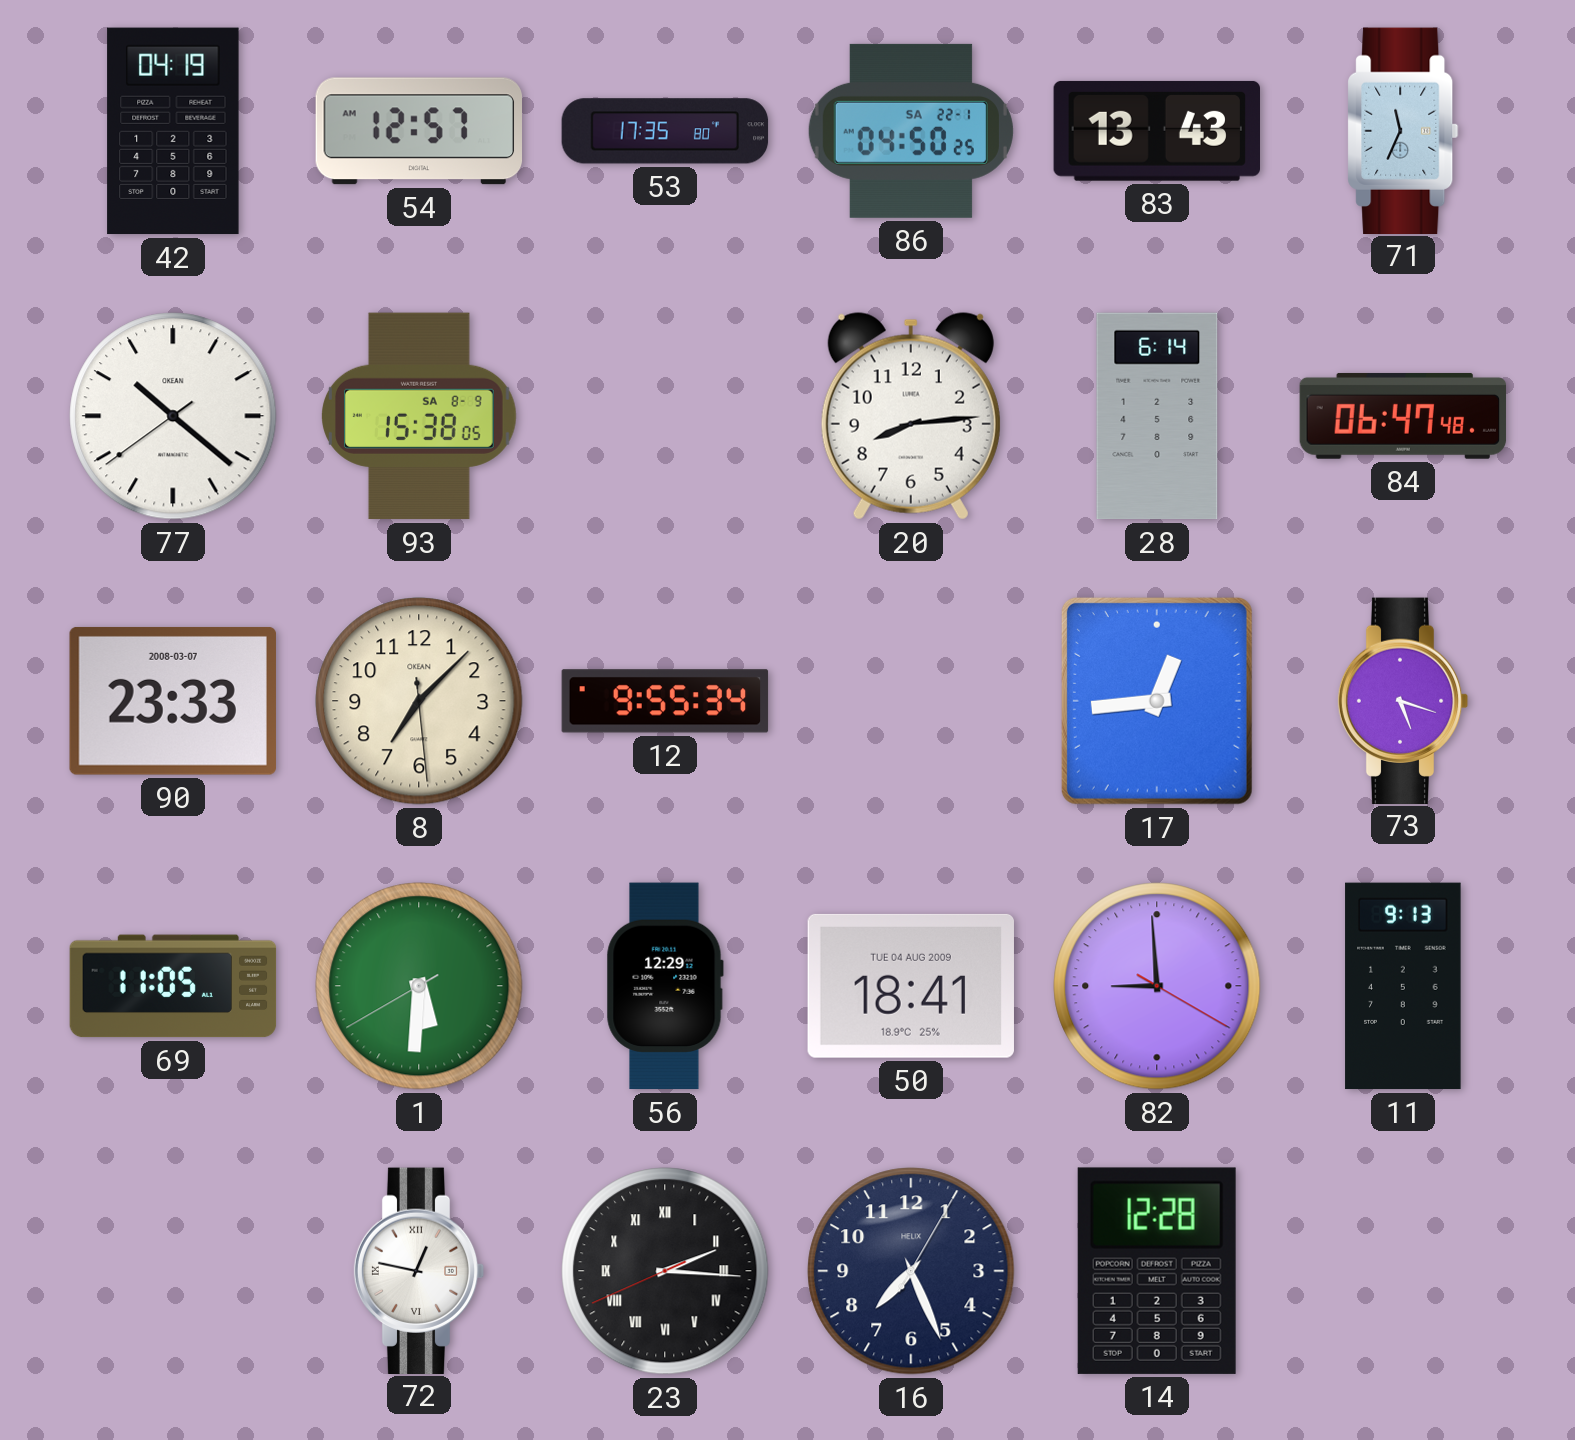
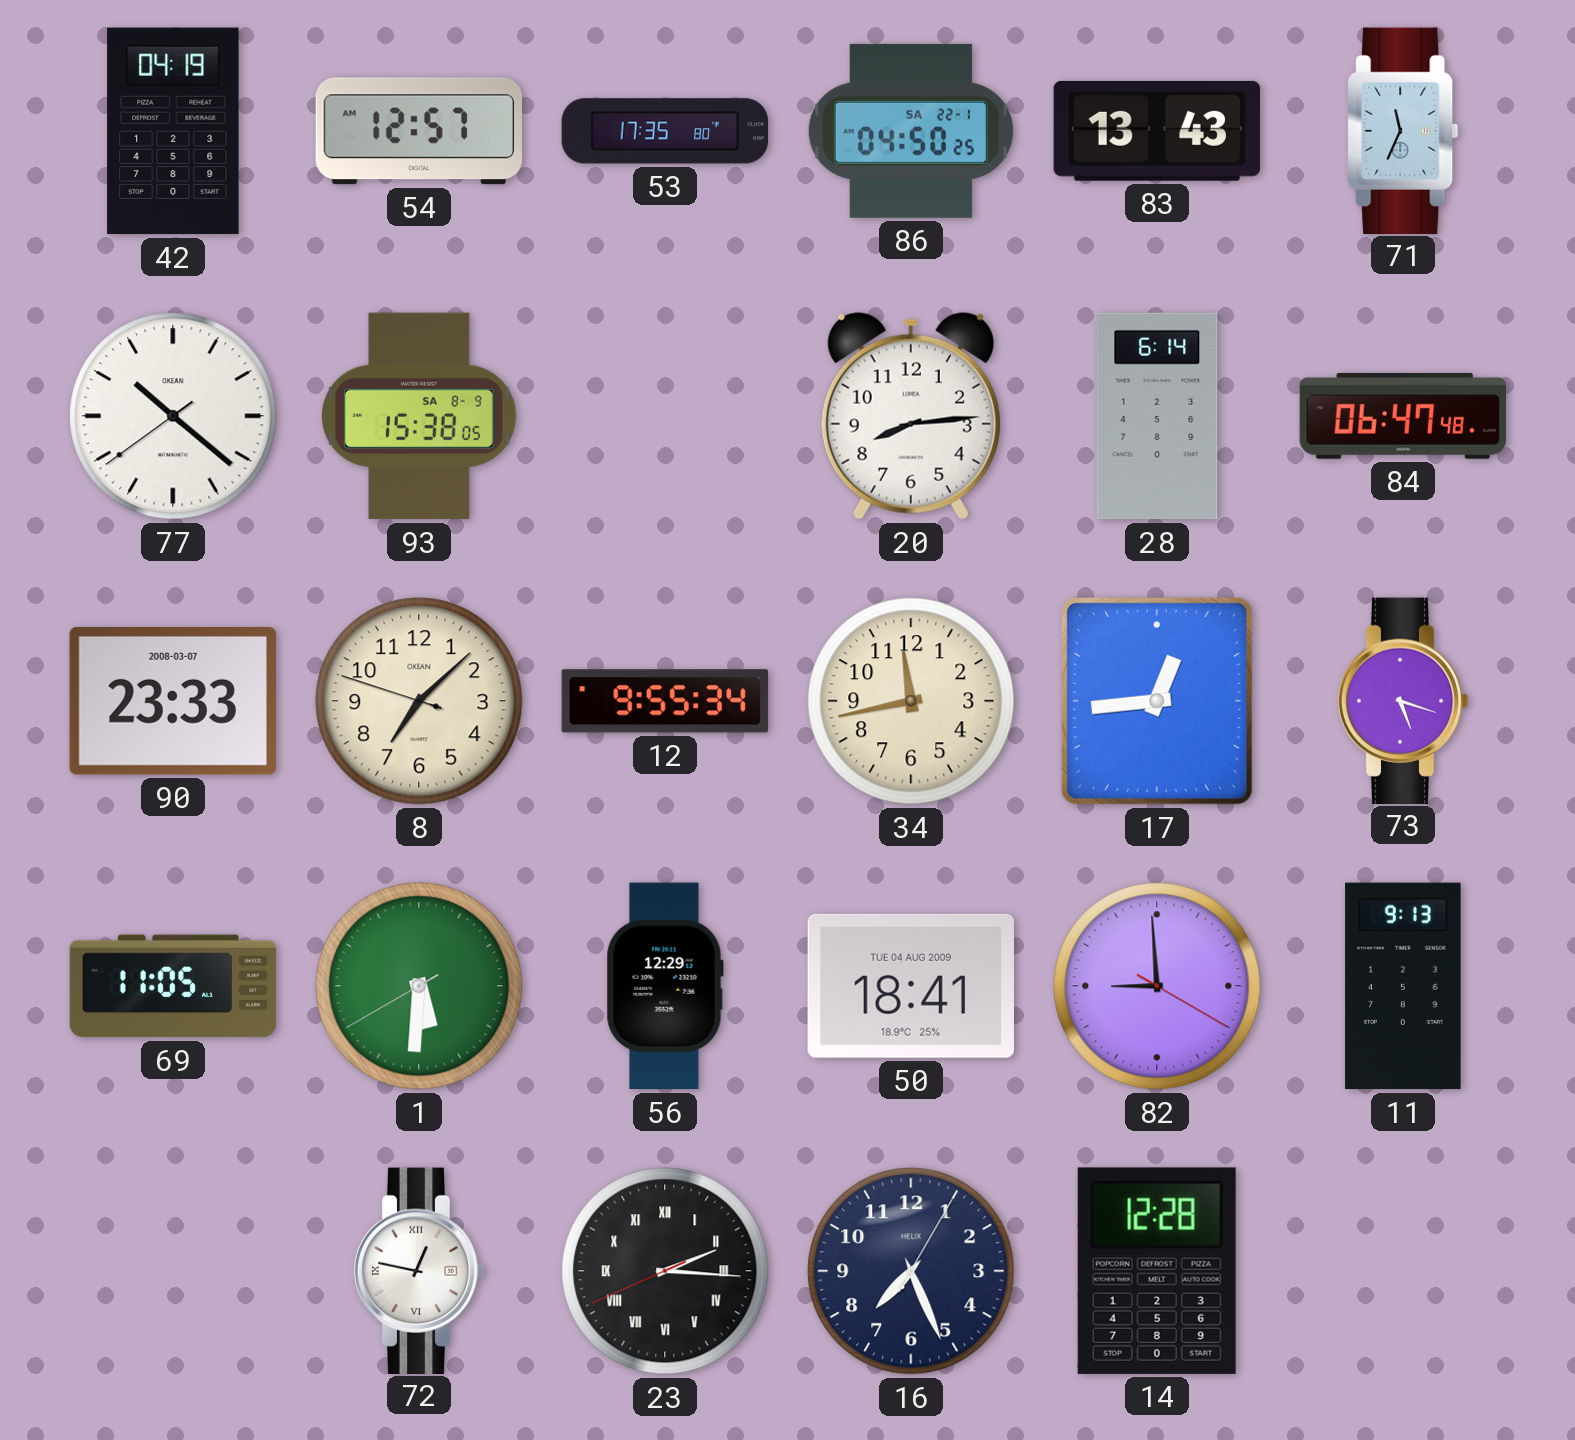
8: 7:07:29 -> 7:07:48
34: none -> 11:43
